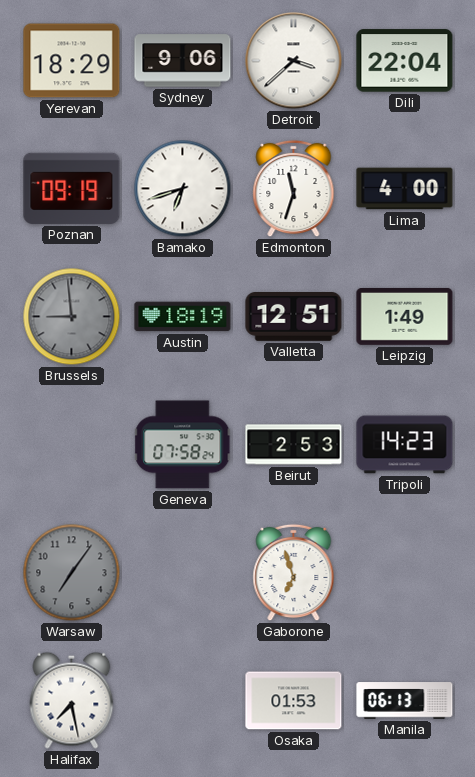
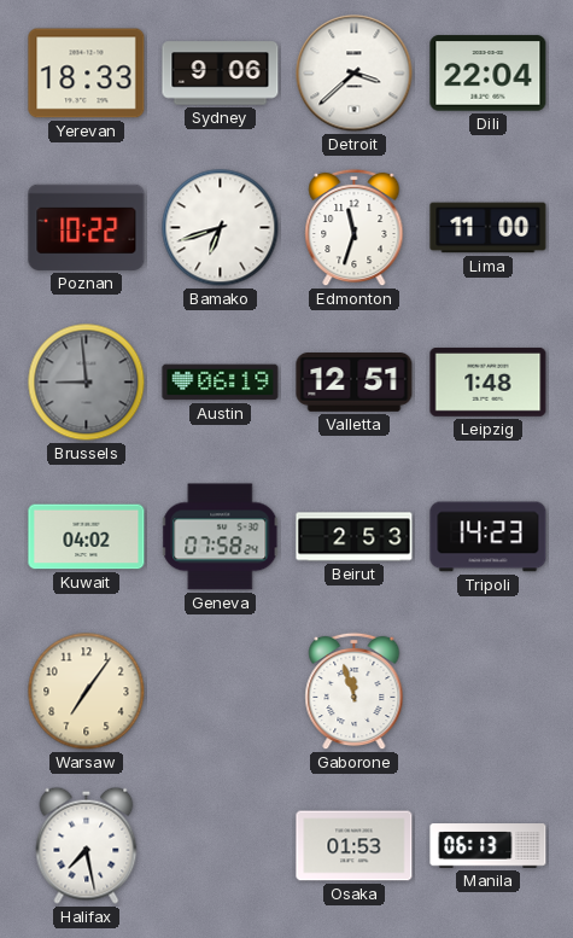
Yerevan: 18:29 -> 18:33
Poznan: 09:19 -> 10:22
Lima: 4:00 -> 11:00
Austin: 18:19 -> 06:19
Leipzig: 1:49 -> 1:48
Kuwait: none -> 04:02
Warsaw dial: grey -> cream
Gaborone: 6:57 -> 11:57
